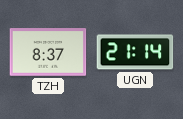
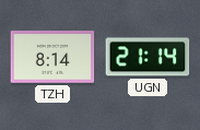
TZH: 8:37 -> 8:14
